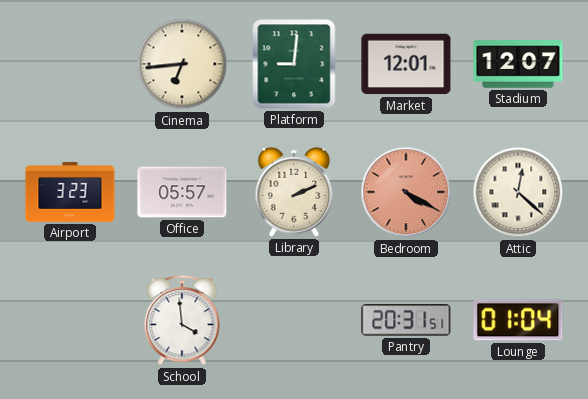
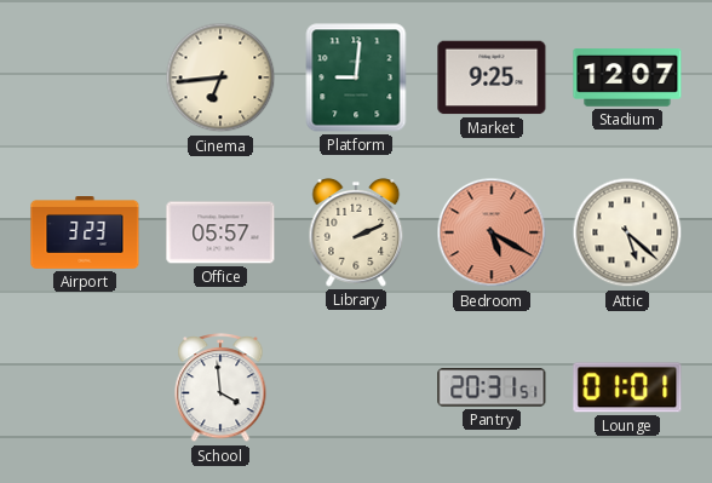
Market: 12:01 -> 9:25
Bedroom: 4:20 -> 5:20
Attic: 12:22 -> 5:22
Lounge: 01:04 -> 01:01
